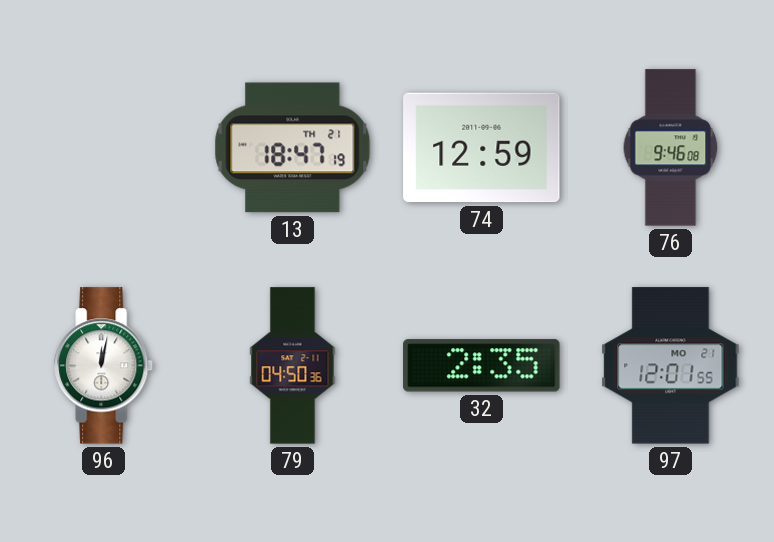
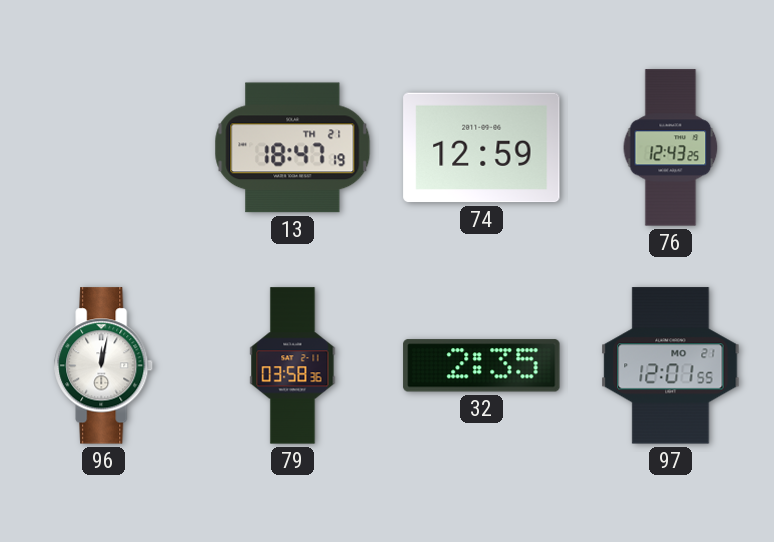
76: 9:46 -> 12:43
79: 04:50 -> 03:58
